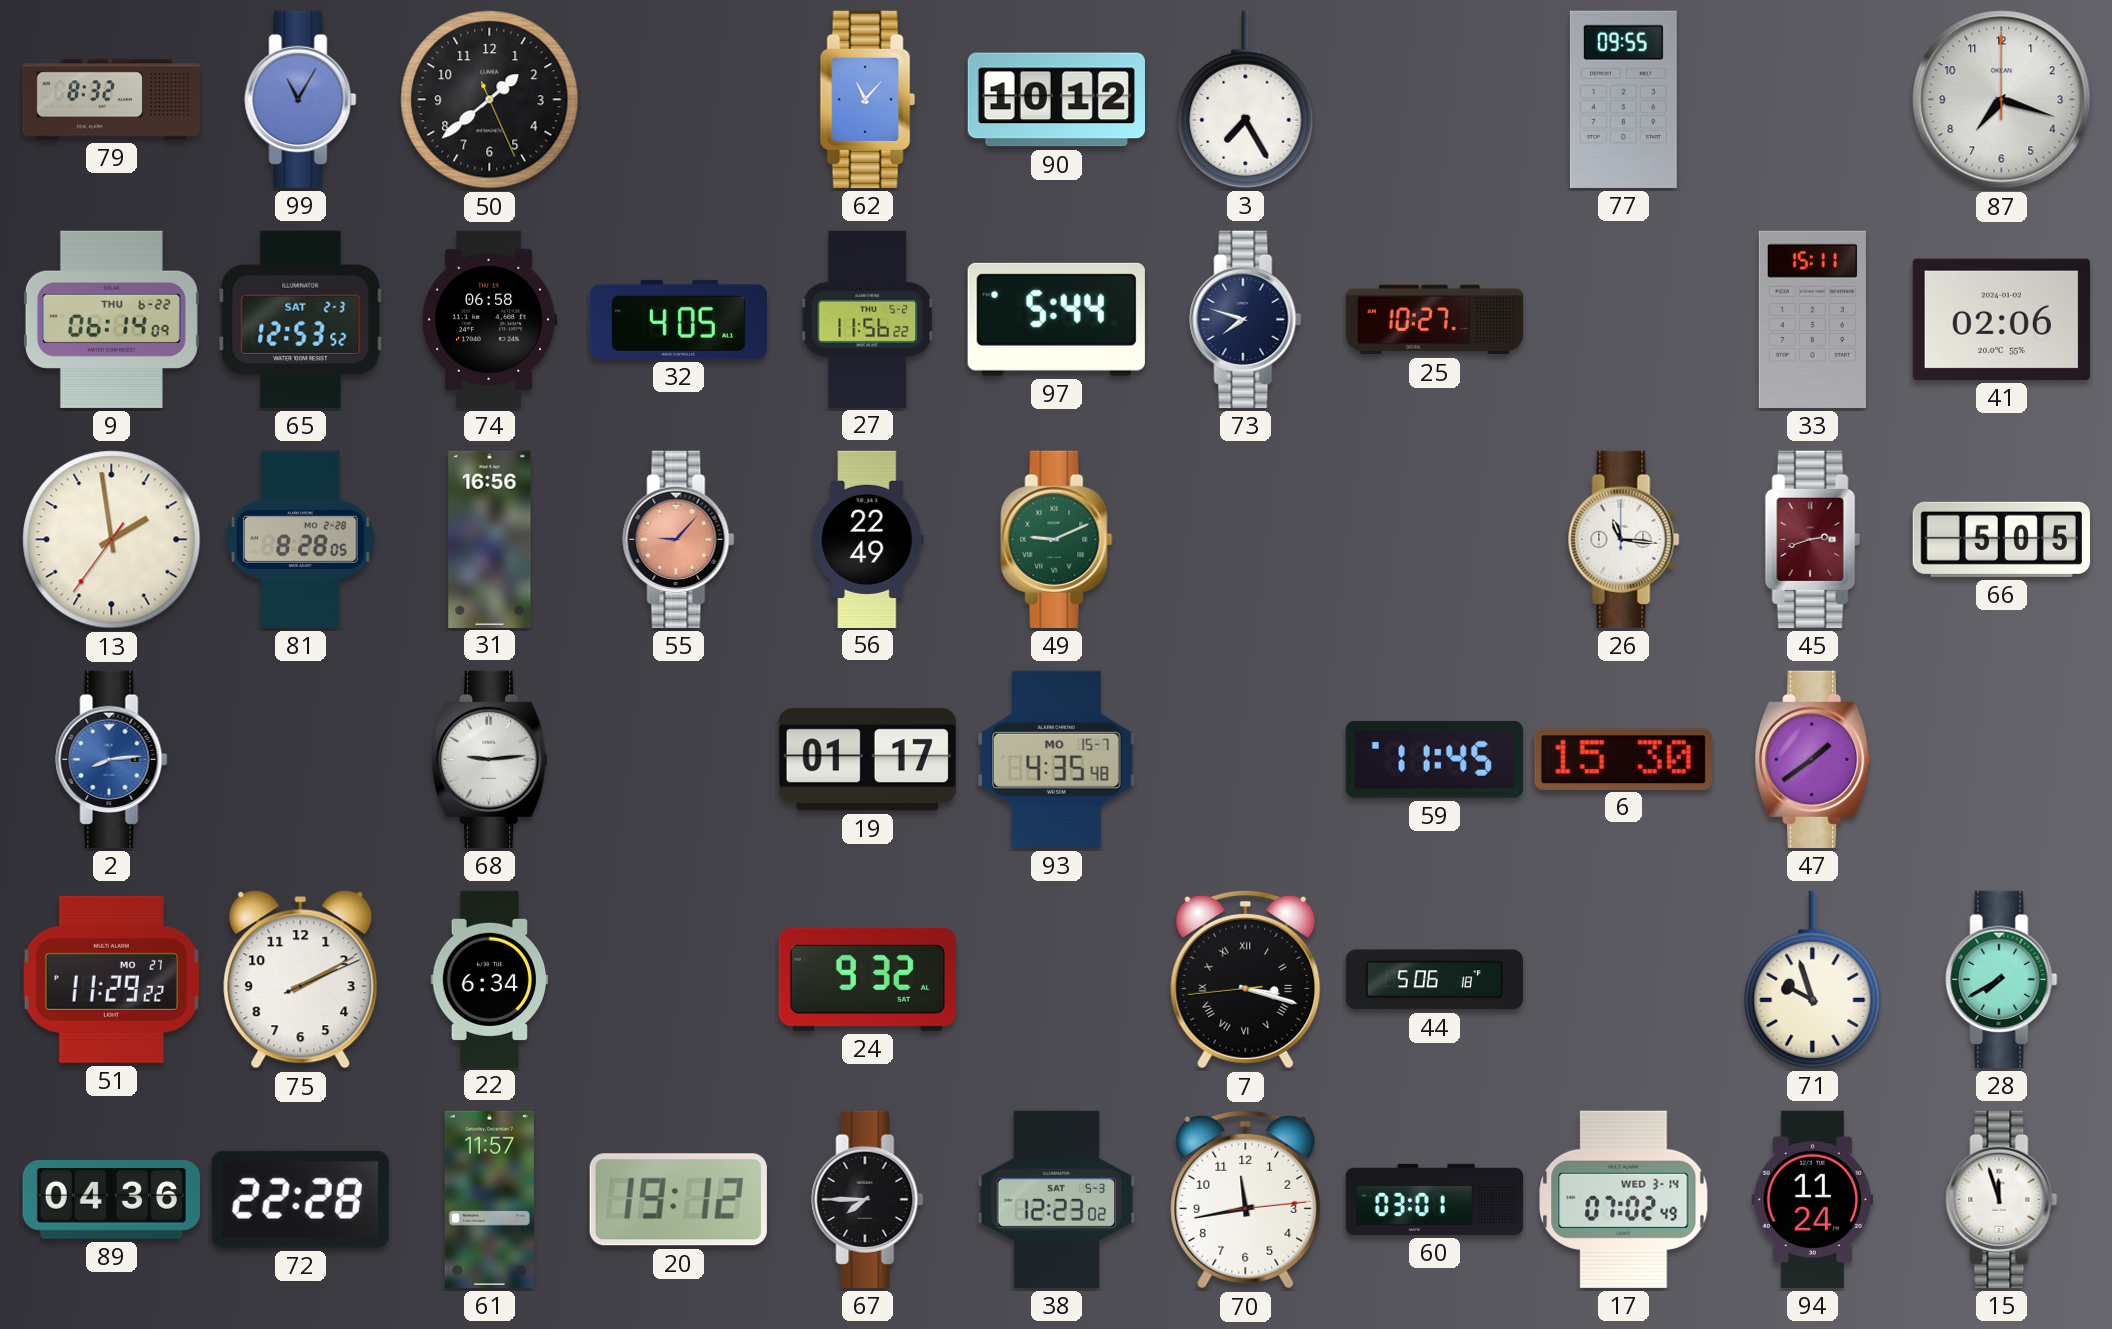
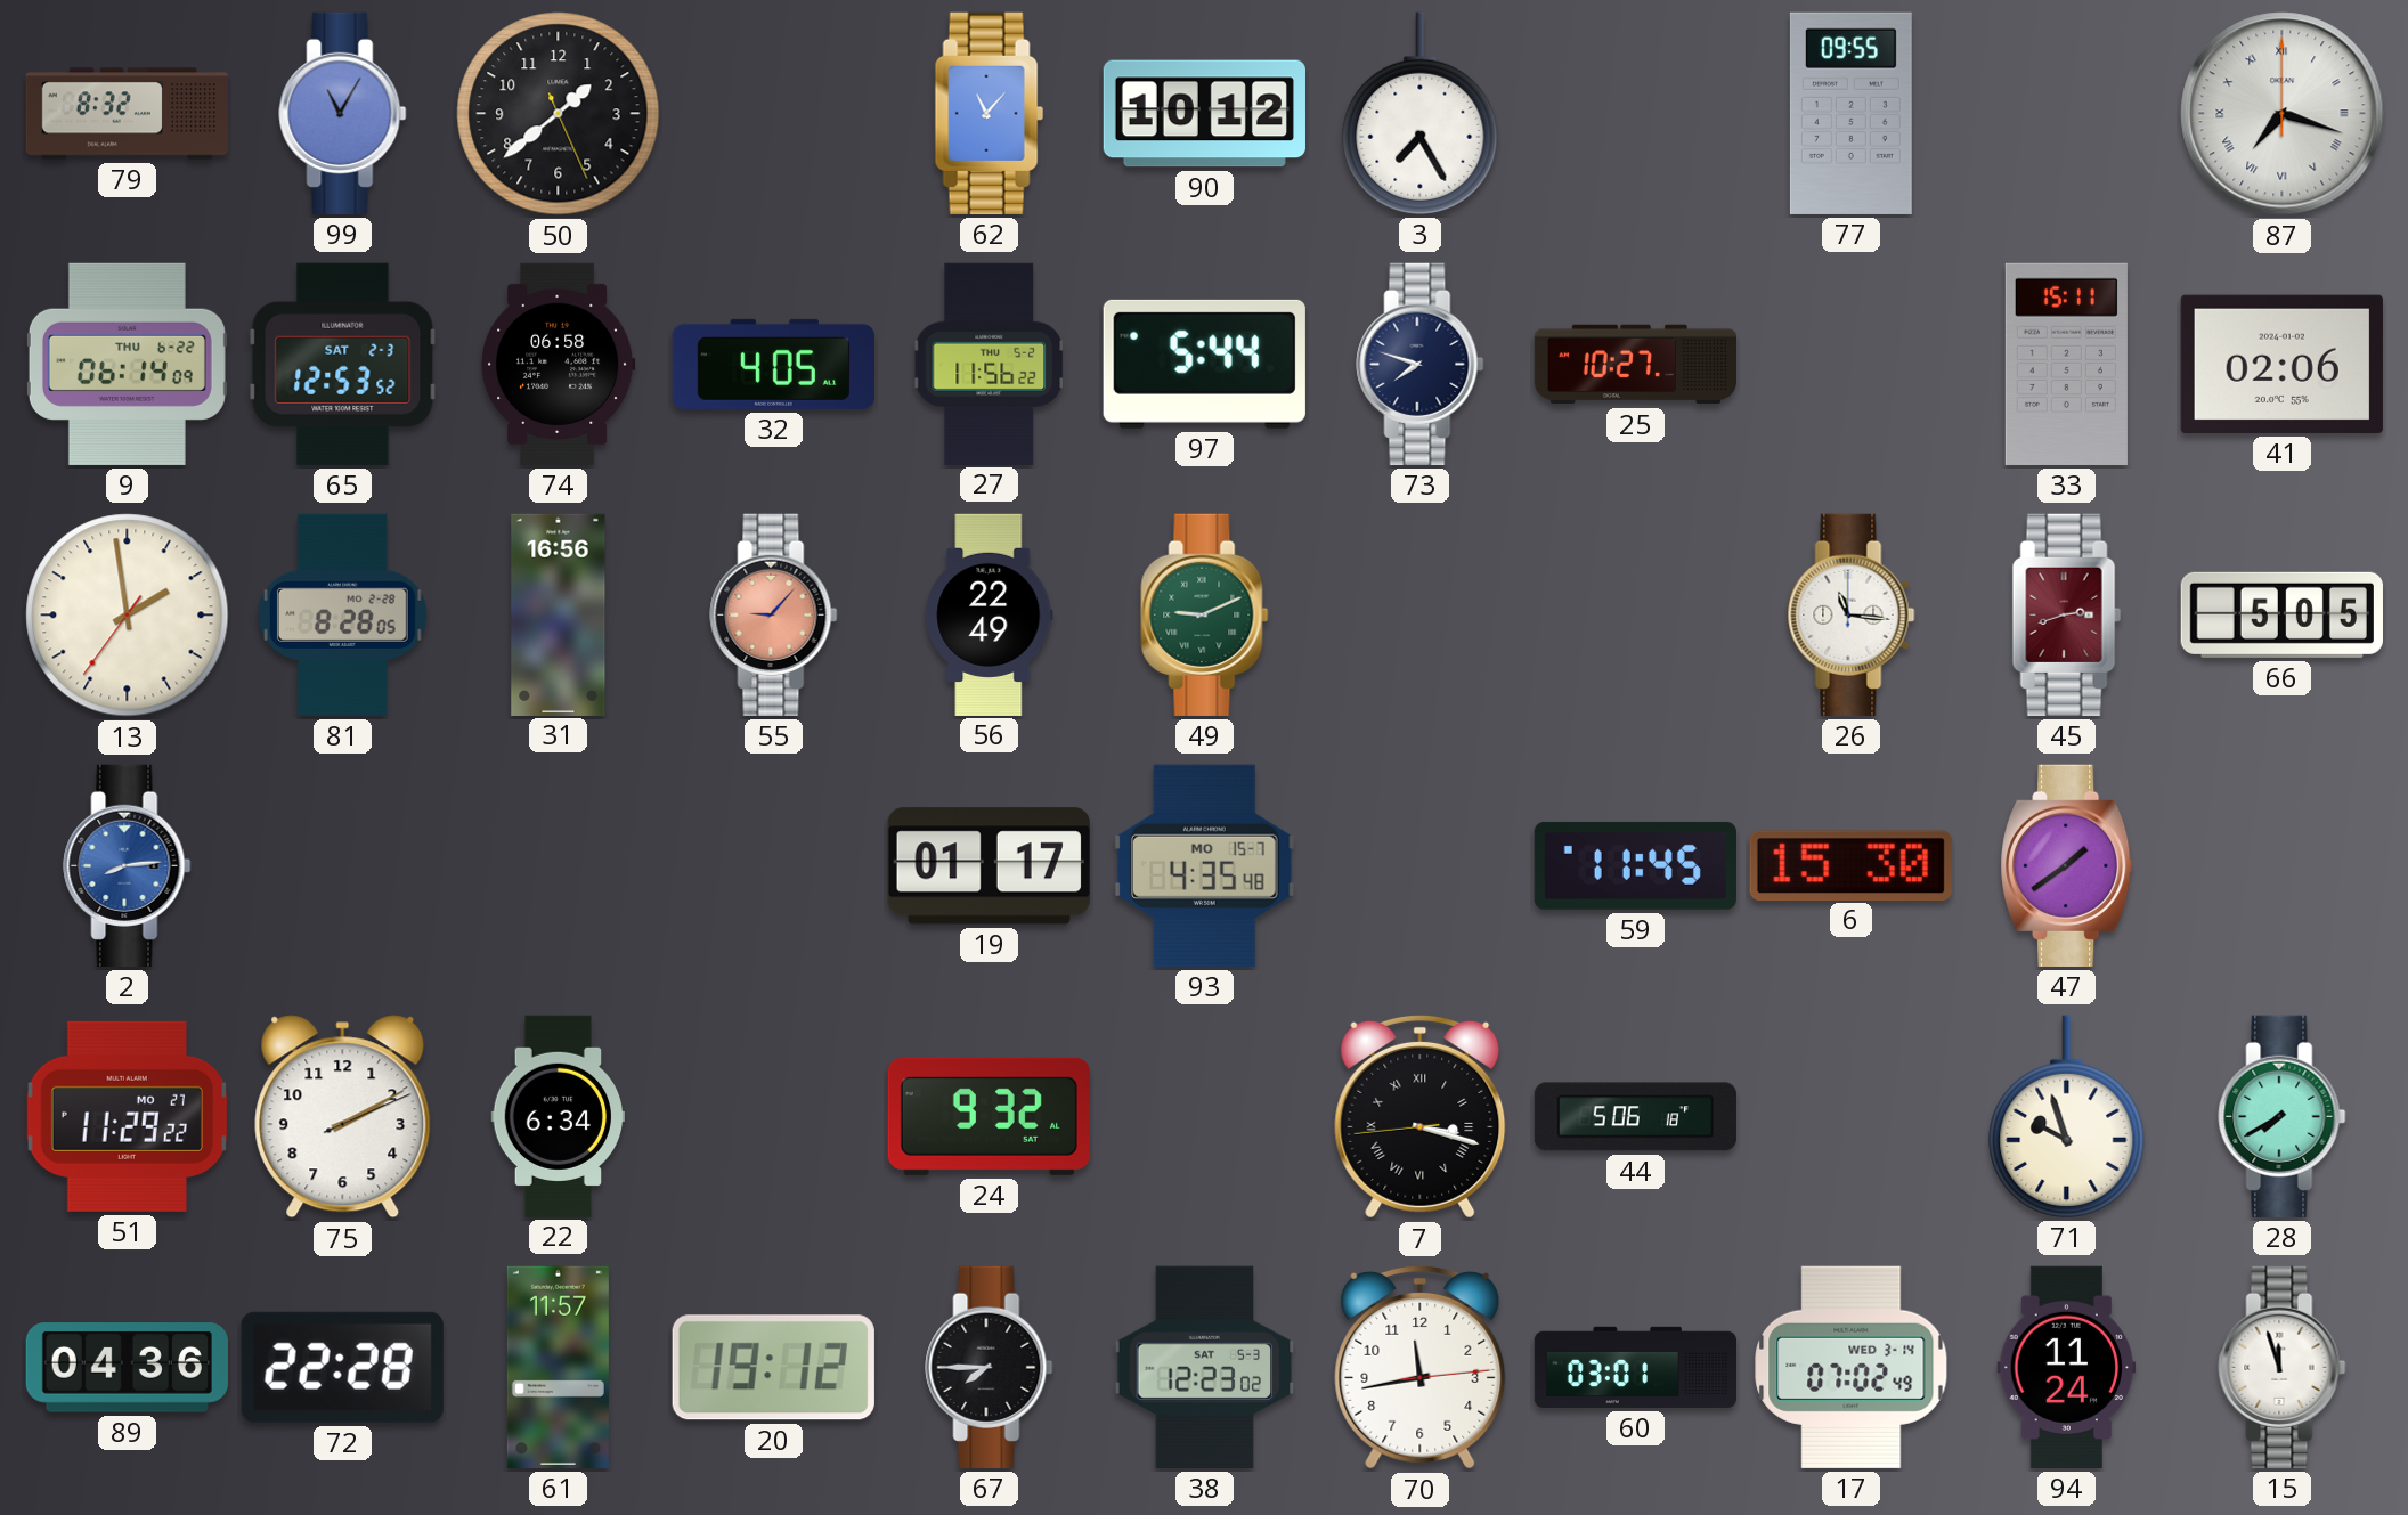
87 numerals: Arabic -> Roman
68: 9:14 -> none
